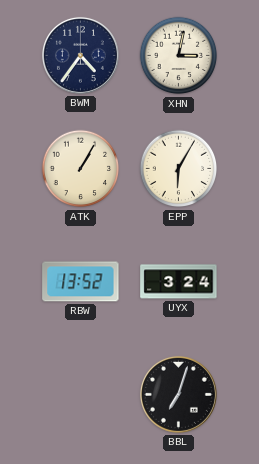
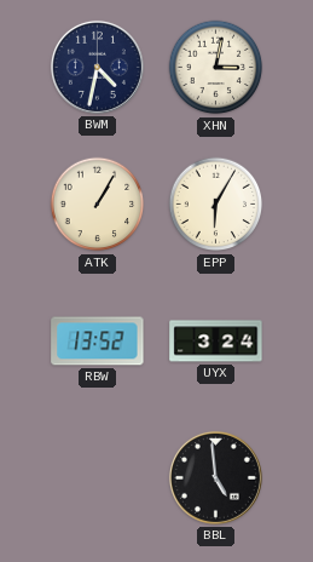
BWM: 4:36 -> 4:32
BBL: 7:03 -> 4:59
